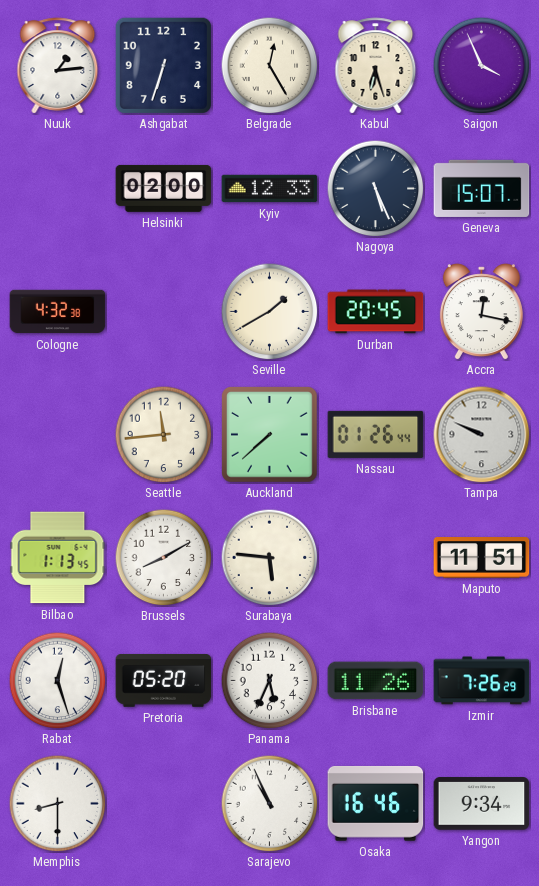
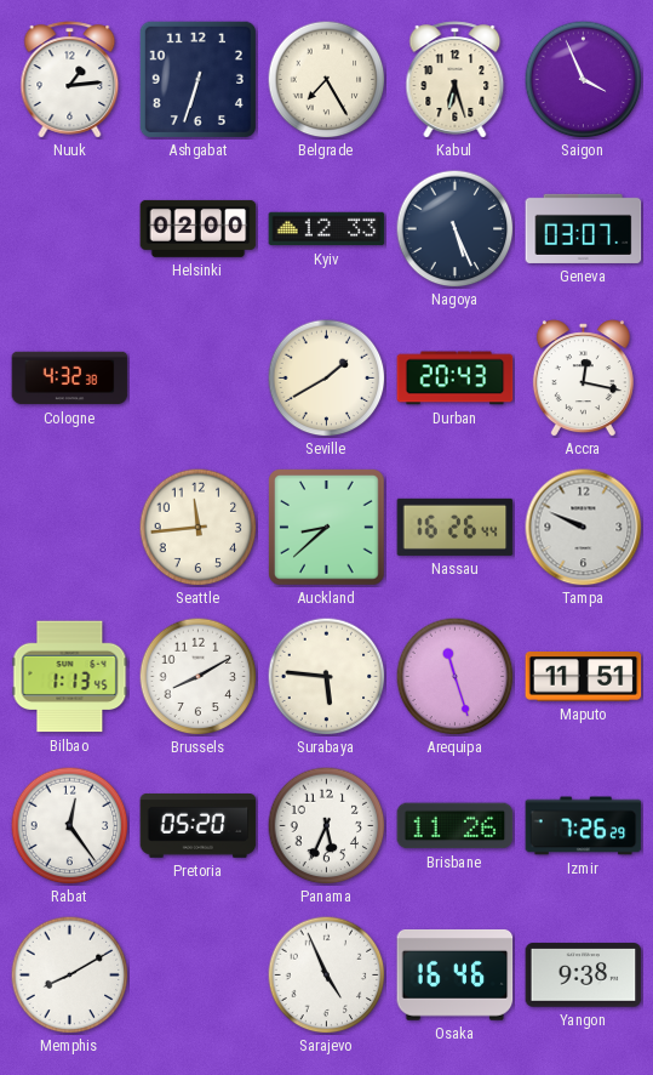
Belgrade: 12:25 -> 7:25
Geneva: 15:07 -> 03:07
Durban: 20:45 -> 20:43
Auckland: 7:38 -> 8:38
Nassau: 01:26 -> 16:26
Arequipa: none -> 11:27
Rabat: 12:27 -> 12:24
Memphis: 8:30 -> 8:10
Sarajevo: 10:56 -> 4:56
Yangon: 9:34 -> 9:38
